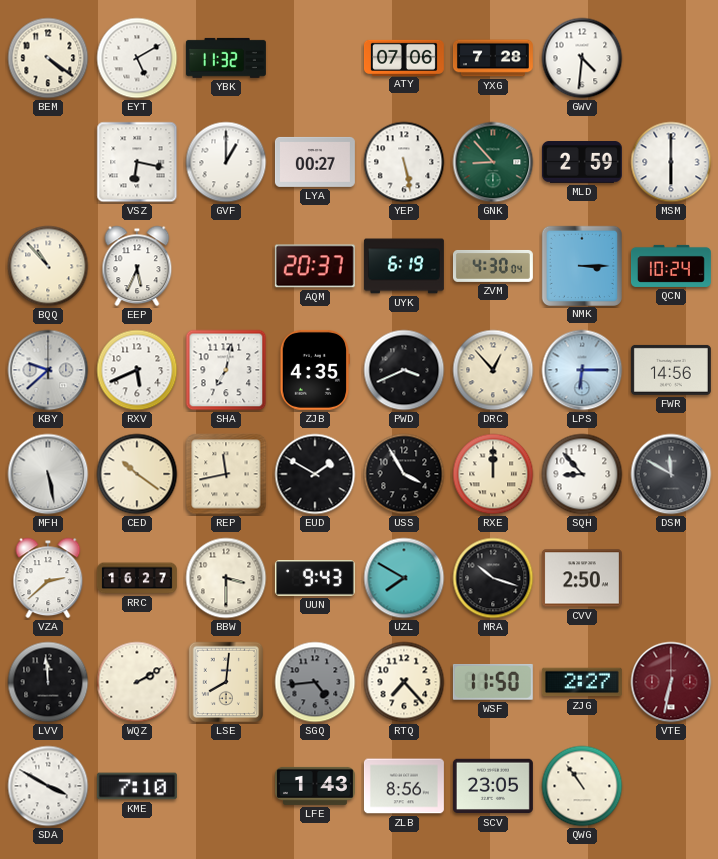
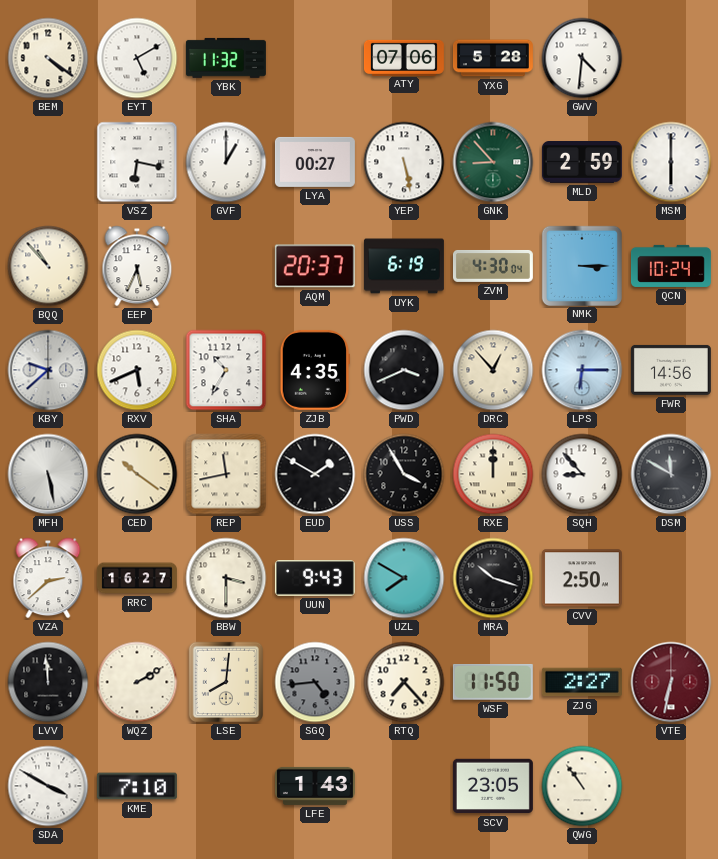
YXG: 7:28 -> 5:28
SHA: 7:02 -> 10:35
ZLB: 8:56 -> none
